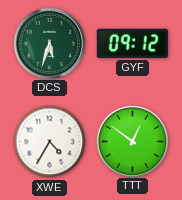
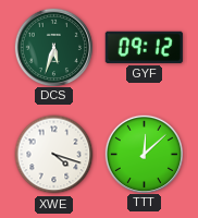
XWE: 4:35 -> 4:18
TTT: 12:51 -> 12:08
